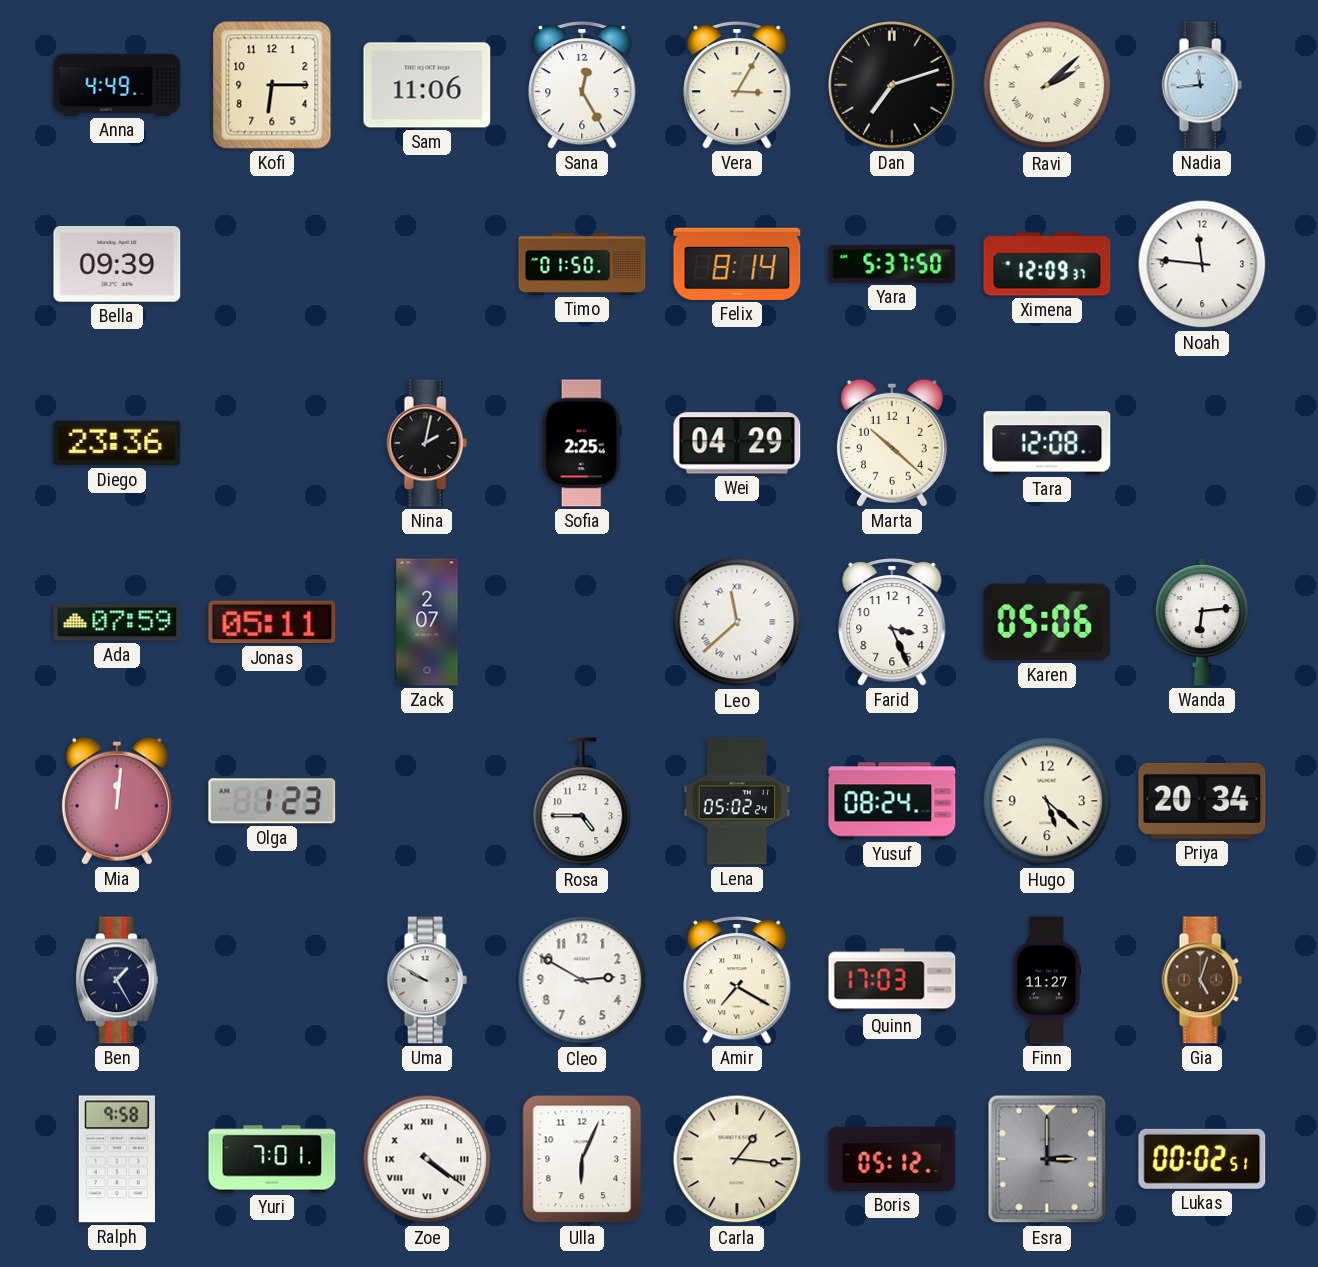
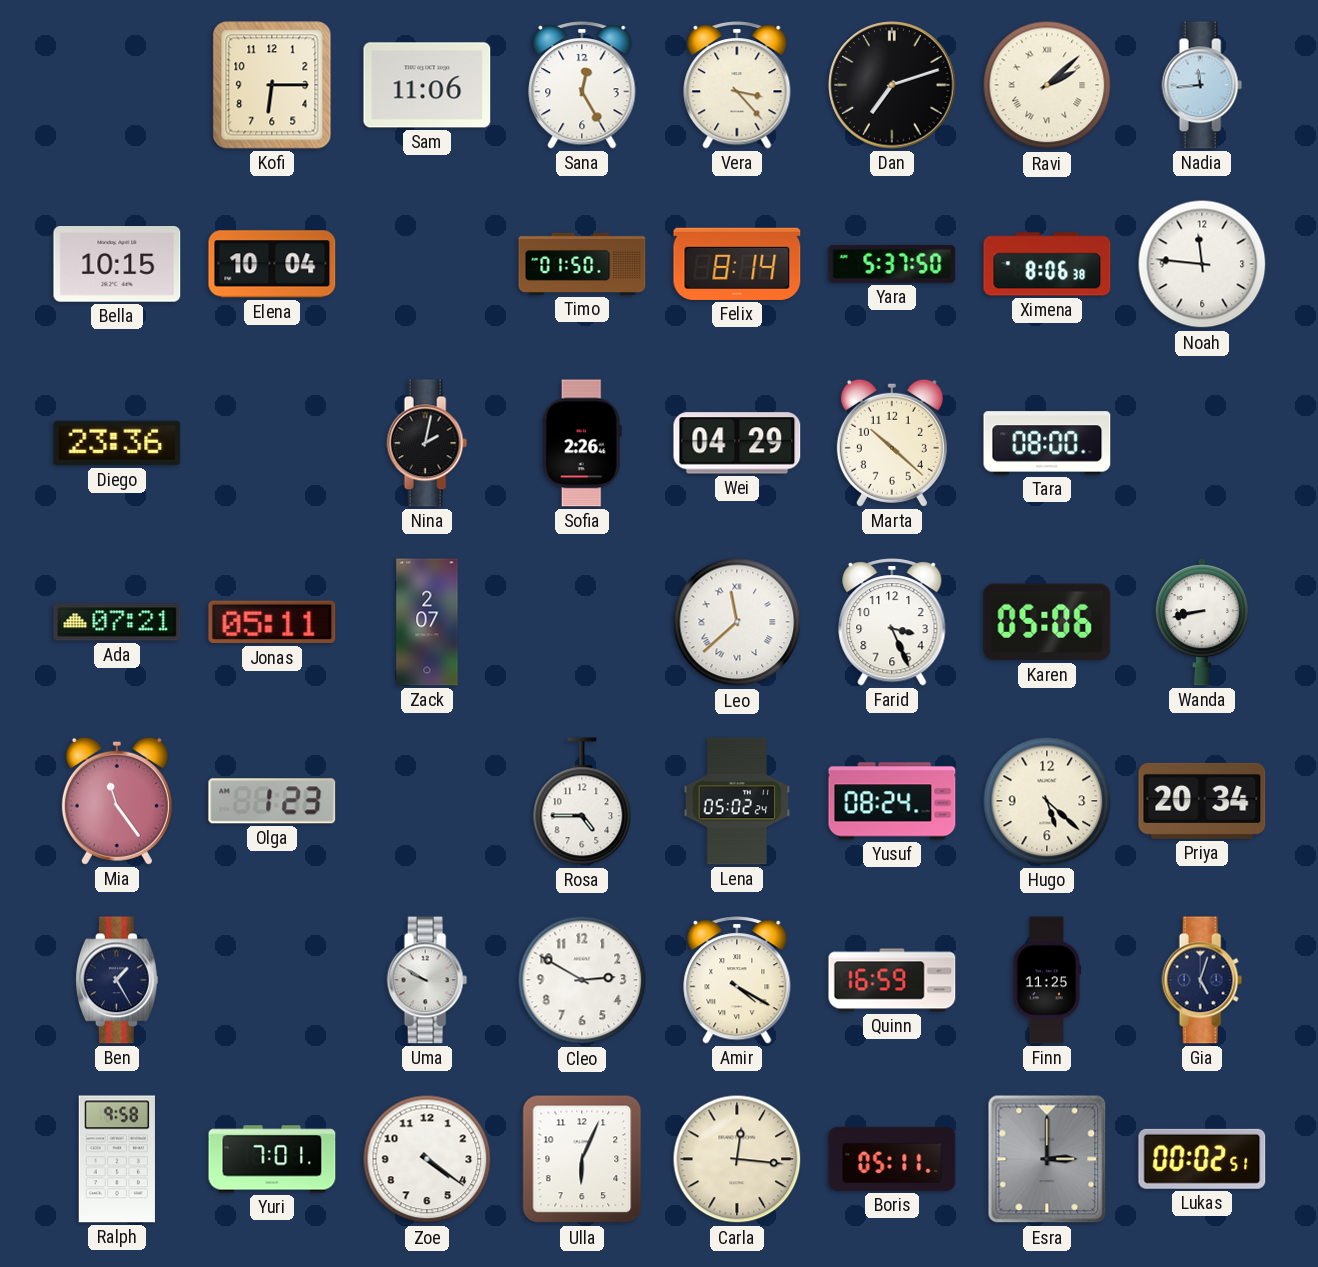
Anna: 4:49 -> none
Vera: 3:05 -> 3:23
Bella: 09:39 -> 10:15
Elena: none -> 10:04
Ximena: 12:09 -> 8:06
Sofia: 2:25 -> 2:26
Tara: 12:08 -> 08:00
Ada: 07:59 -> 07:21
Wanda: 6:14 -> 8:43
Mia: 12:01 -> 11:24
Amir: 7:20 -> 4:20
Quinn: 17:03 -> 16:59
Finn: 11:27 -> 11:25
Gia dial: brown -> navy
Zoe numerals: Roman -> Arabic
Carla: 1:16 -> 12:16
Boris: 05:12 -> 05:11
